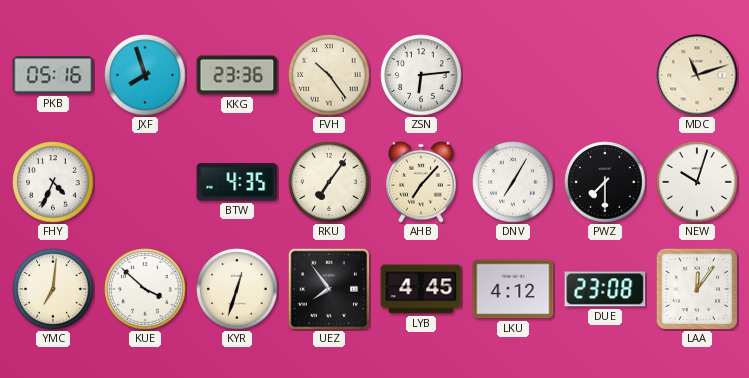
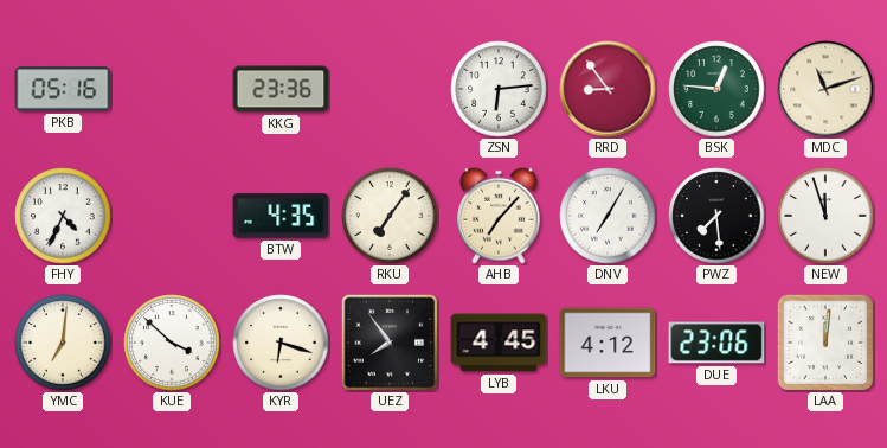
JXF: 7:57 -> none
FVH: 10:24 -> none
RRD: none -> 8:54
BSK: none -> 12:46
PWZ: 7:30 -> 7:29
NEW: 10:03 -> 11:57
KYR: 12:33 -> 6:18
DUE: 23:08 -> 23:06
LAA: 12:06 -> 12:01
